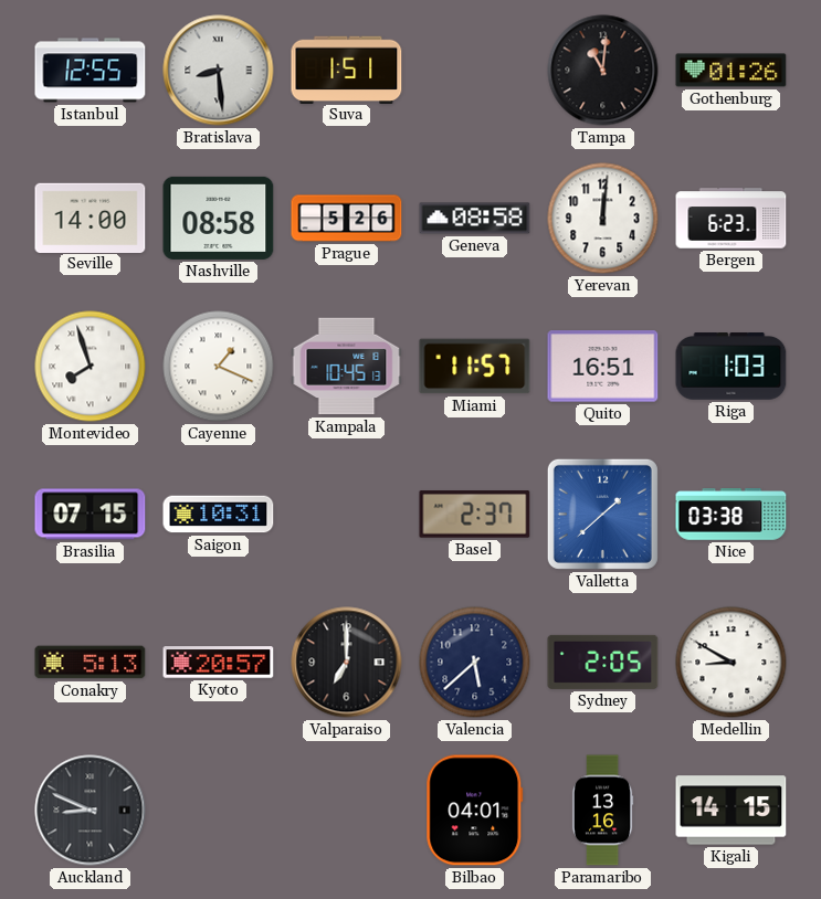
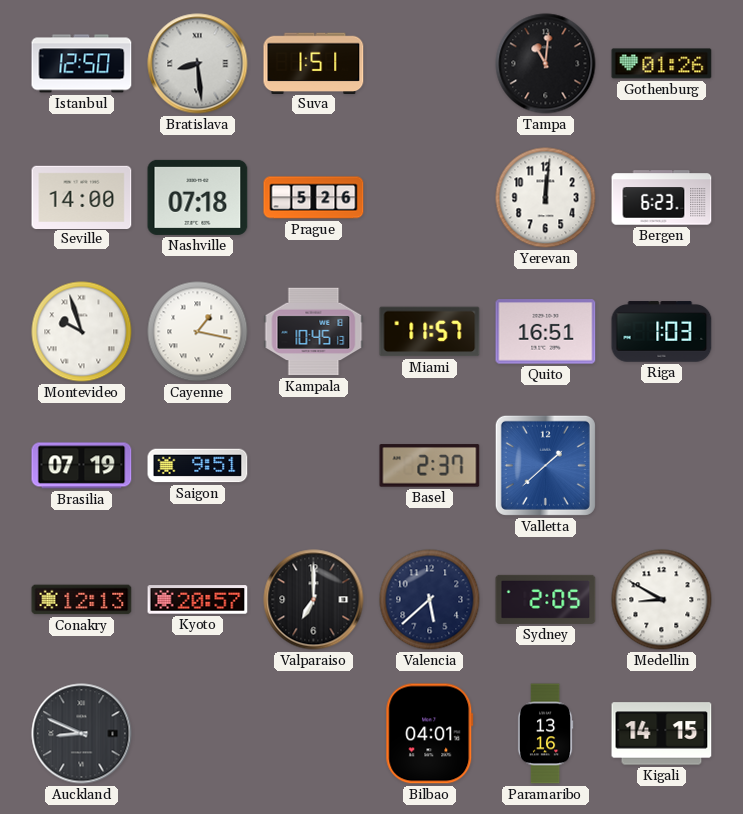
Istanbul: 12:55 -> 12:50
Nashville: 08:58 -> 07:18
Geneva: 08:58 -> none
Montevideo: 7:57 -> 9:57
Cayenne: 1:19 -> 1:17
Brasilia: 07:15 -> 07:19
Saigon: 10:31 -> 9:51
Nice: 03:38 -> none
Conakry: 5:13 -> 12:13
